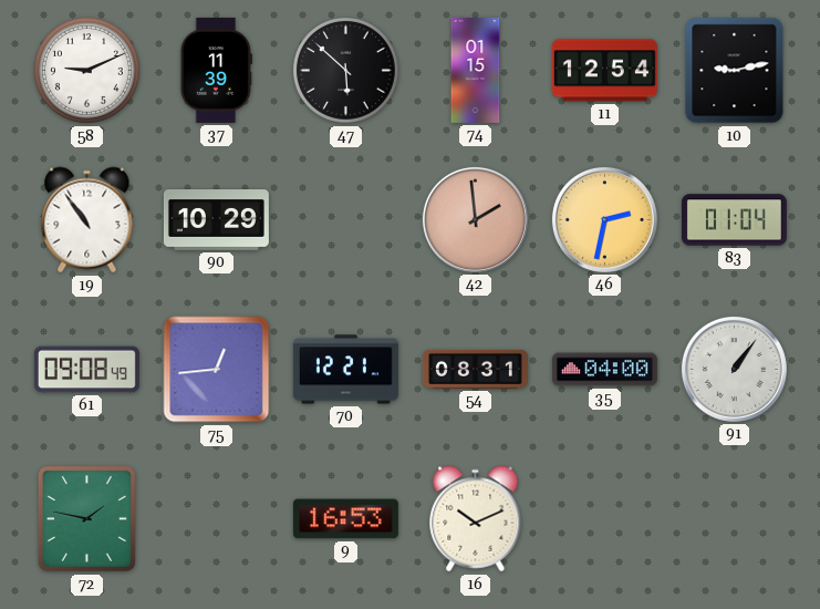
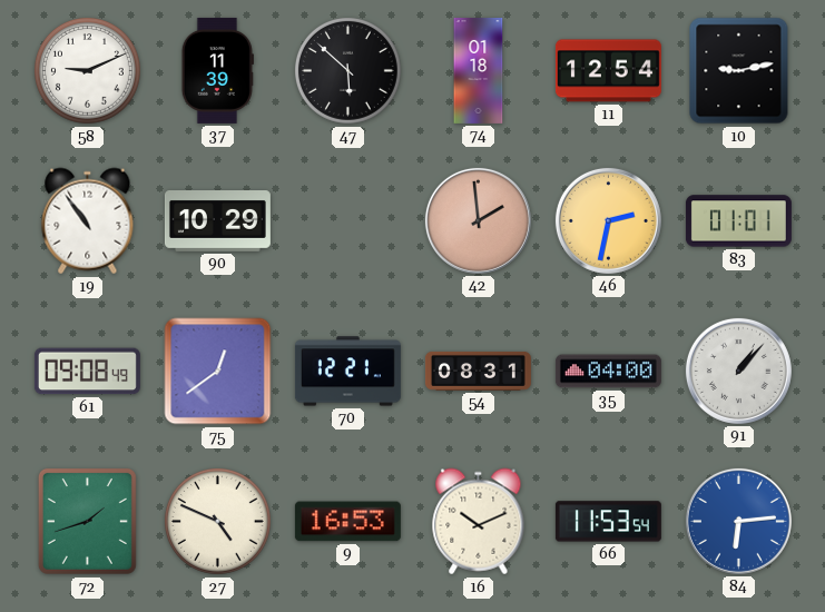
74: 01:15 -> 01:18
83: 01:04 -> 01:01
75: 12:44 -> 12:39
91: 1:06 -> 1:07
72: 1:47 -> 1:42
27: none -> 4:49
66: none -> 11:53
84: none -> 6:14
